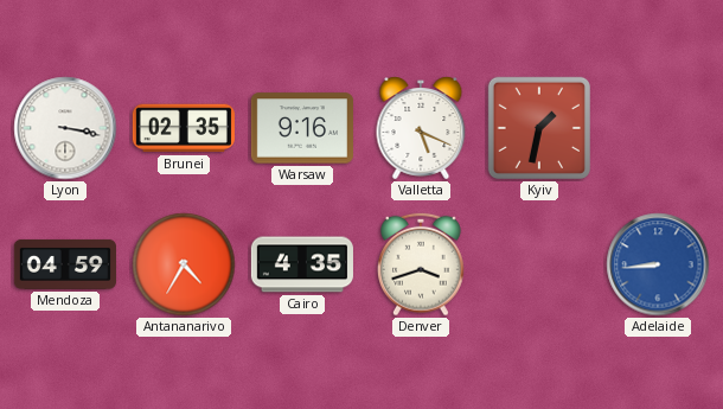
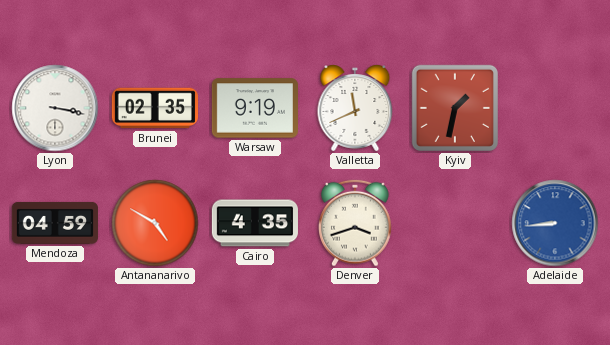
Warsaw: 9:16 -> 9:19
Valletta: 5:19 -> 11:41
Antananarivo: 4:35 -> 4:50
